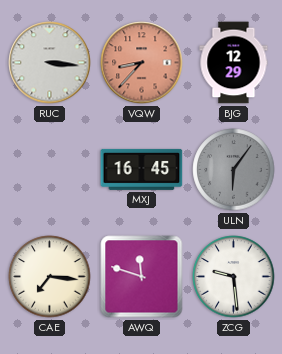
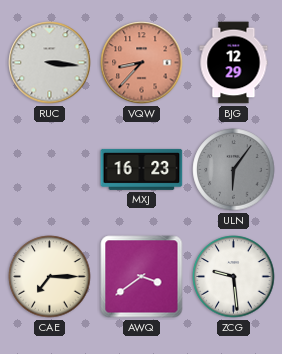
MXJ: 16:45 -> 16:23
CAE: 7:16 -> 7:15
AWQ: 11:48 -> 3:39
